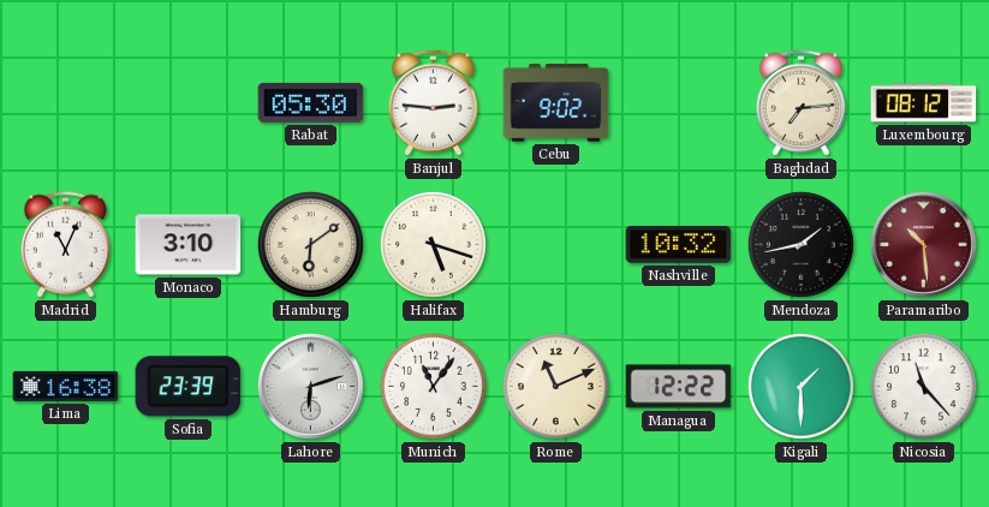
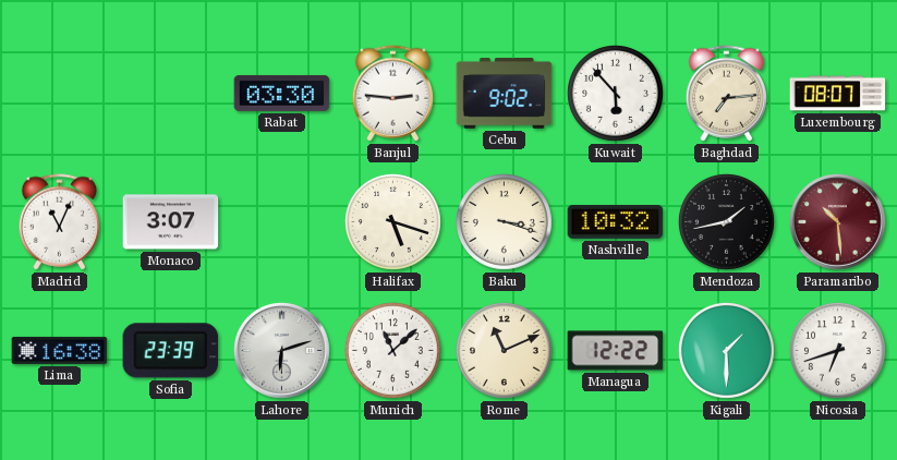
Rabat: 05:30 -> 03:30
Kuwait: none -> 5:53
Luxembourg: 08:12 -> 08:07
Monaco: 3:10 -> 3:07
Hamburg: 6:09 -> none
Baku: none -> 3:18
Munich: 11:06 -> 11:08
Nicosia: 11:23 -> 6:42
